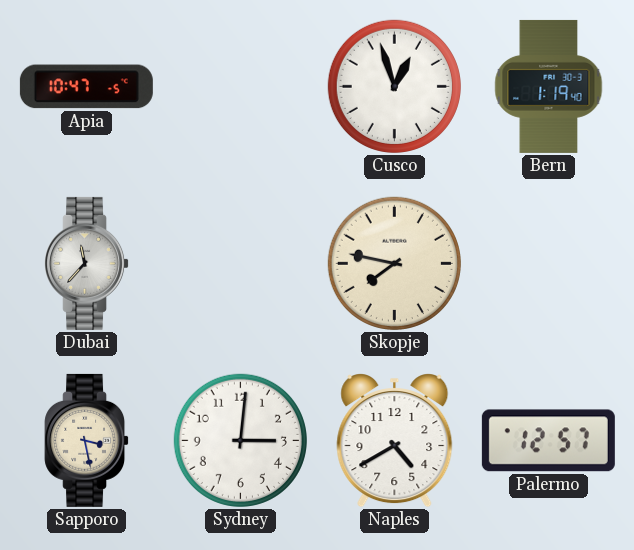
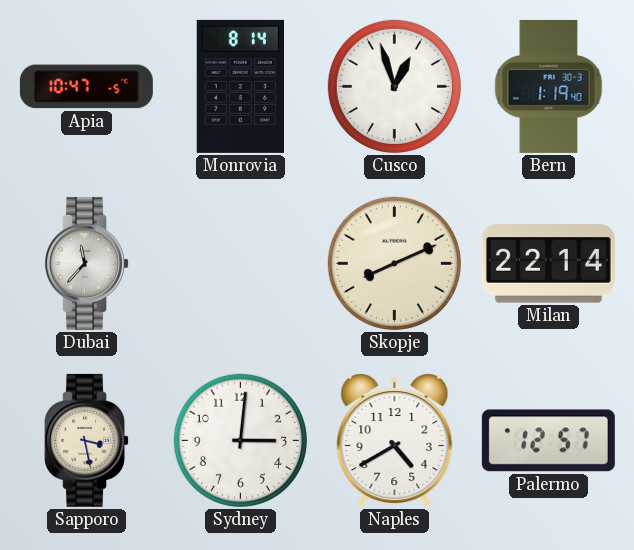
Monrovia: none -> 8:14
Skopje: 7:47 -> 8:11
Milan: none -> 22:14
